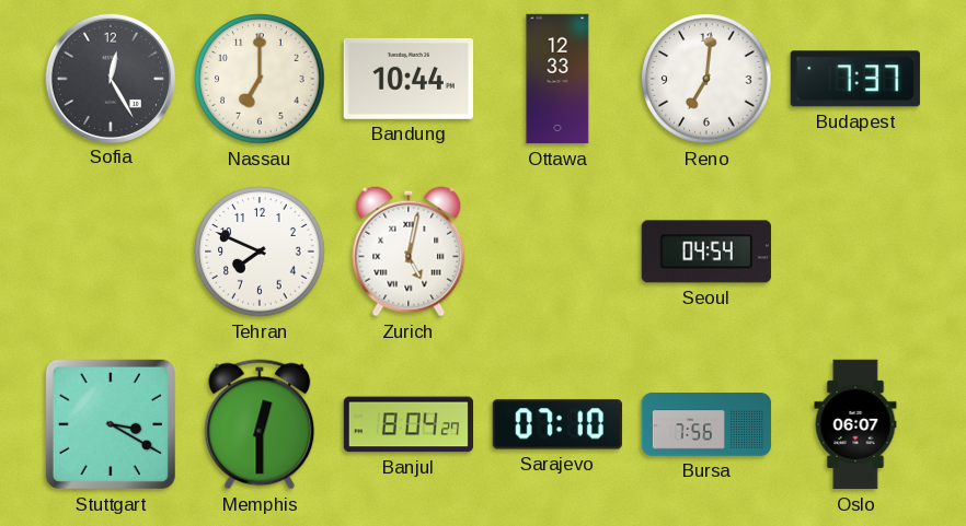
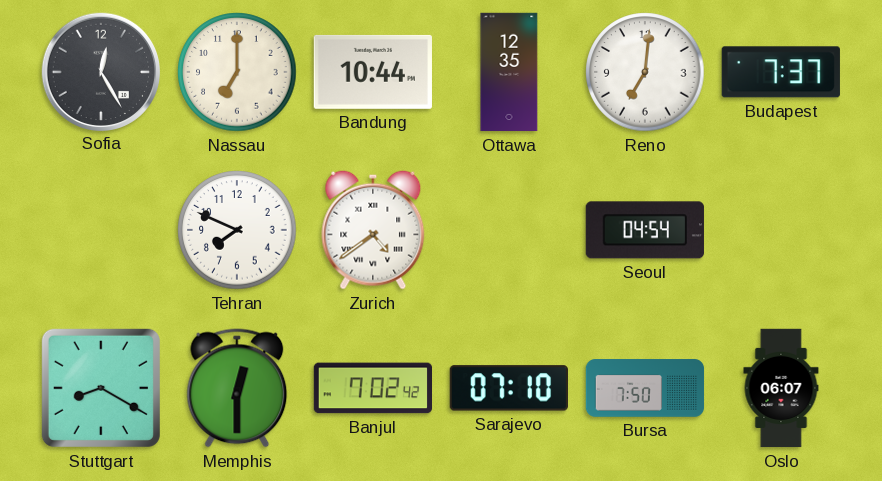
Ottawa: 12:33 -> 12:35
Zurich: 5:02 -> 4:39
Stuttgart: 3:20 -> 8:20
Banjul: 8:04 -> 7:02
Bursa: 7:56 -> 7:50
